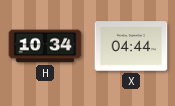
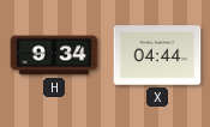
H: 10:34 -> 9:34
